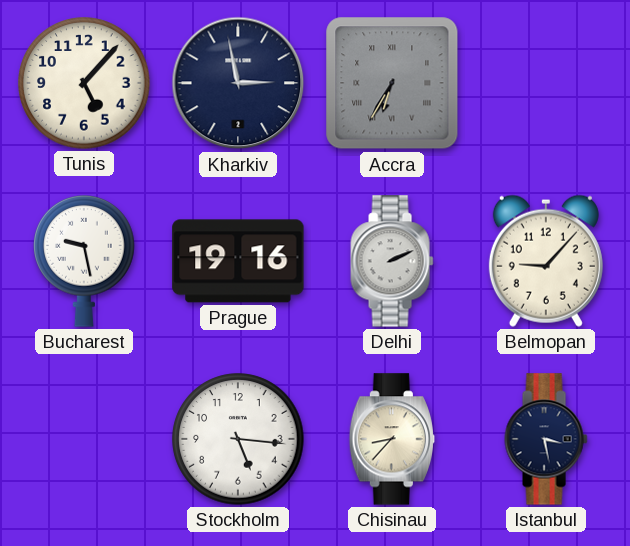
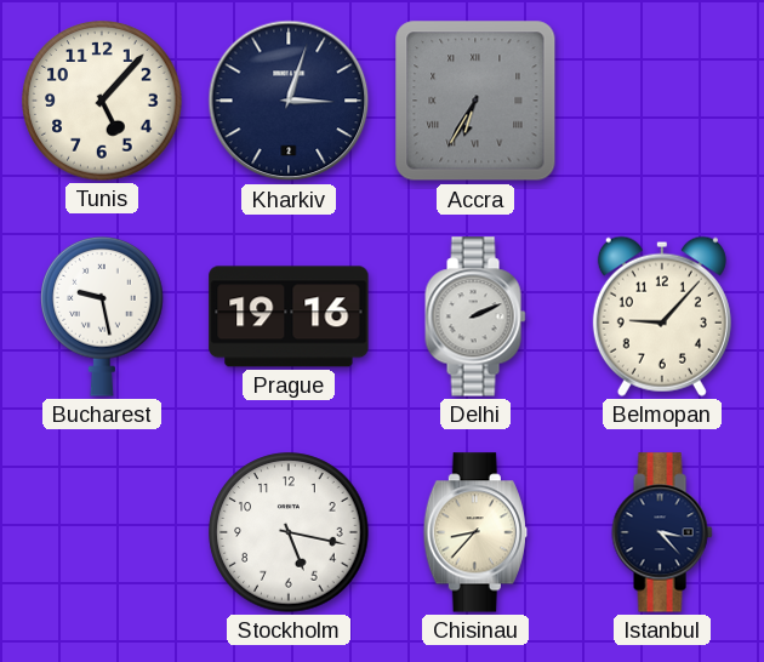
Kharkiv: 2:58 -> 3:03
Stockholm: 5:16 -> 5:17
Istanbul: 3:28 -> 3:23
